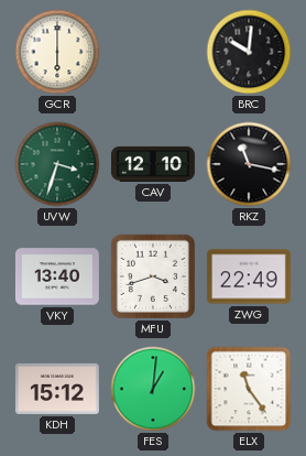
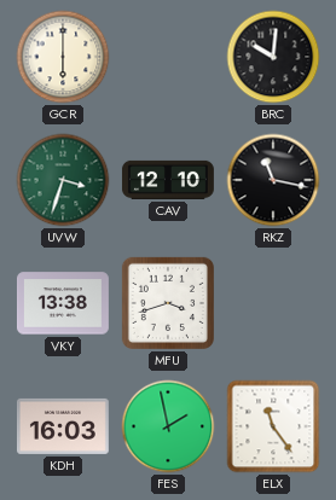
VKY: 13:40 -> 13:38
ZWG: 22:49 -> none
KDH: 15:12 -> 16:03
FES: 1:01 -> 1:58
